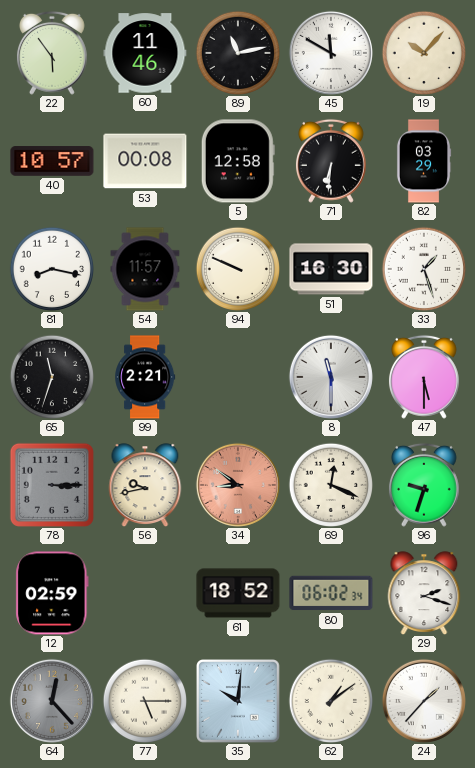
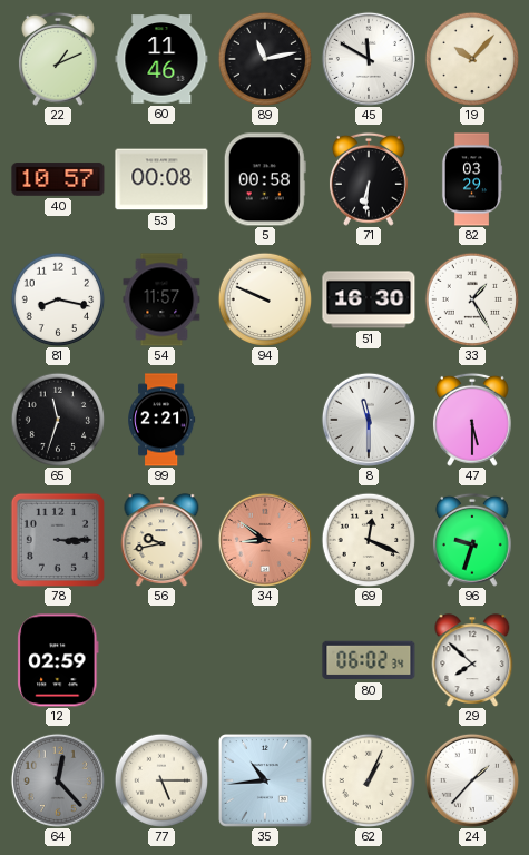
22: 5:54 -> 1:11
5: 12:58 -> 00:58
33: 1:27 -> 1:25
61: 18:52 -> none
29: 2:18 -> 7:52
35: 10:01 -> 10:44
62: 1:09 -> 1:04
